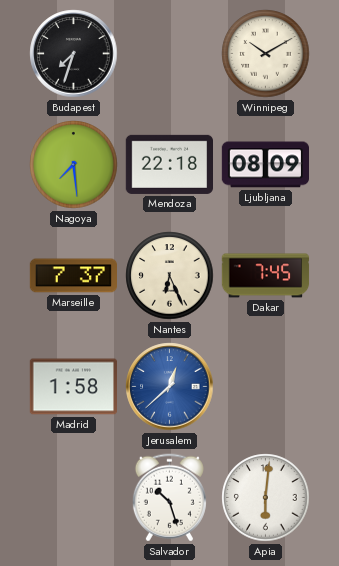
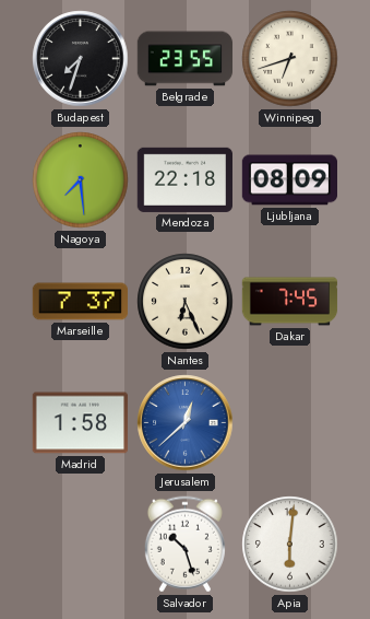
Belgrade: none -> 23:55
Winnipeg: 10:10 -> 6:42
